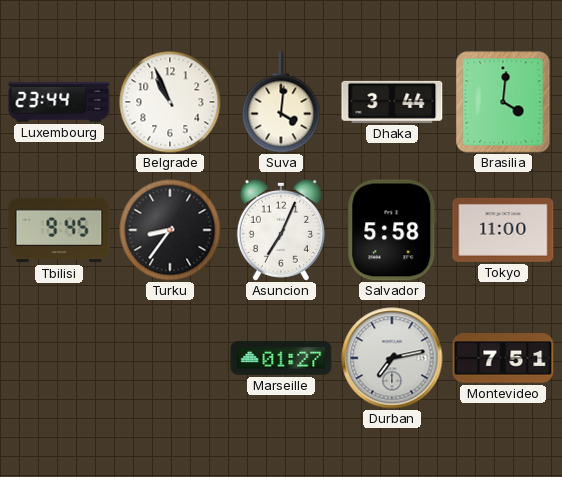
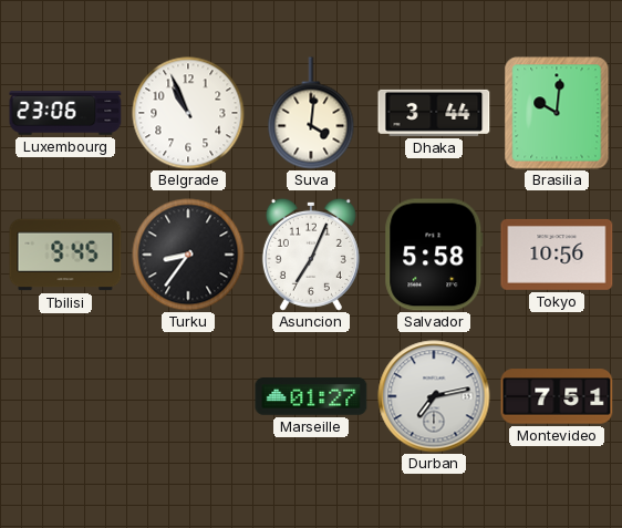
Luxembourg: 23:44 -> 23:06
Brasilia: 4:01 -> 10:01
Tokyo: 11:00 -> 10:56
